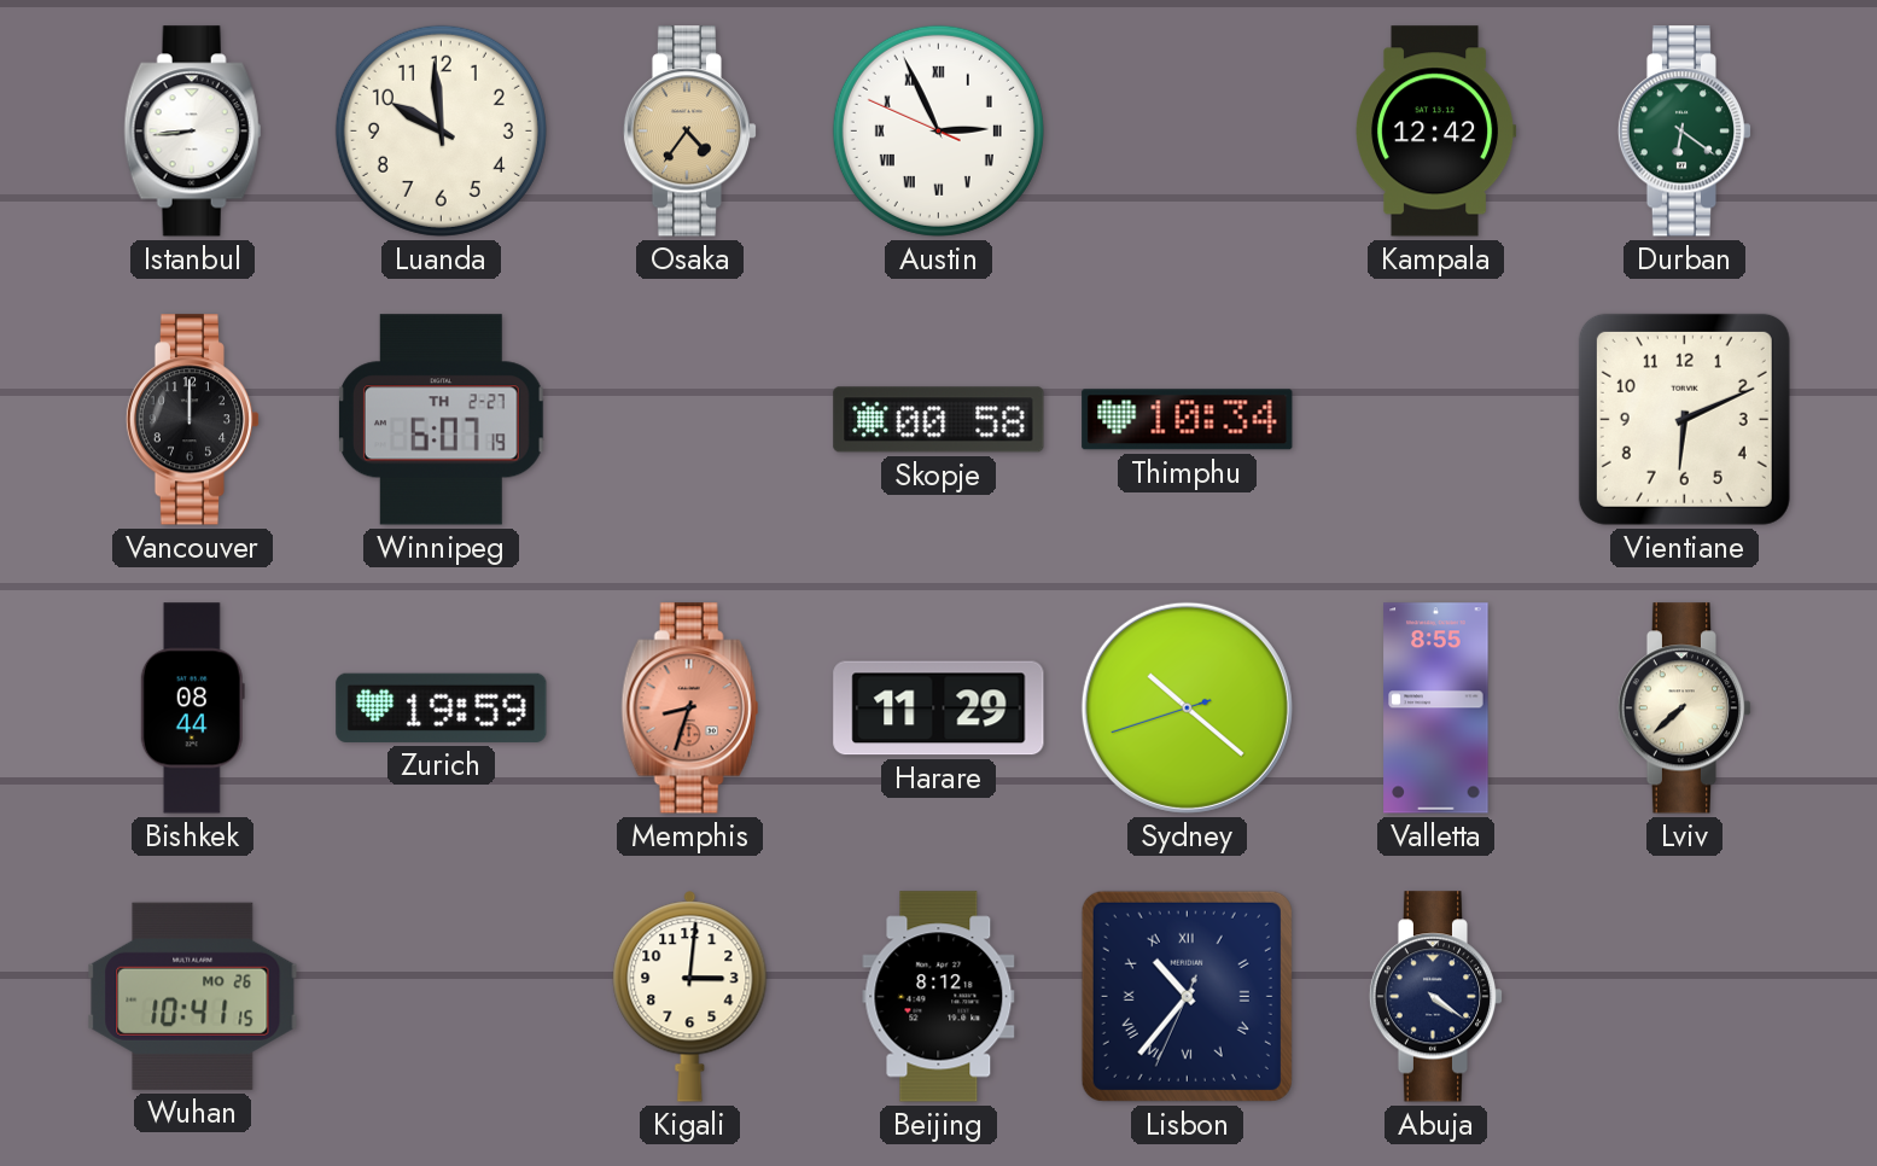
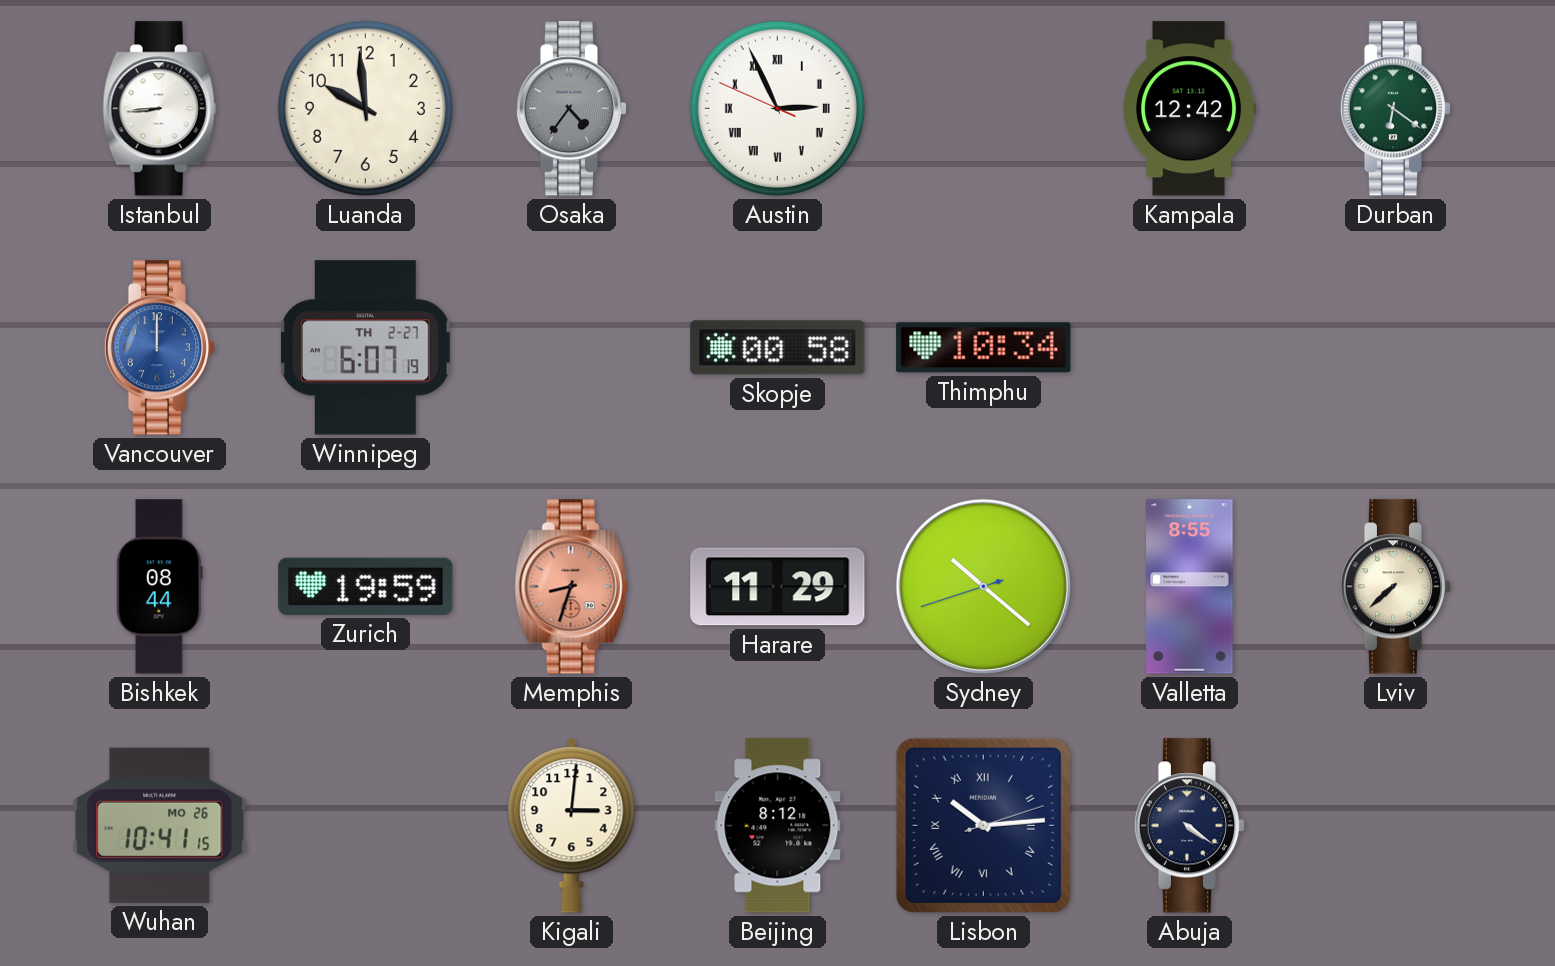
Osaka dial: champagne -> grey
Vancouver dial: black -> blue
Vientiane: 6:11 -> none
Lisbon: 10:36 -> 10:14
